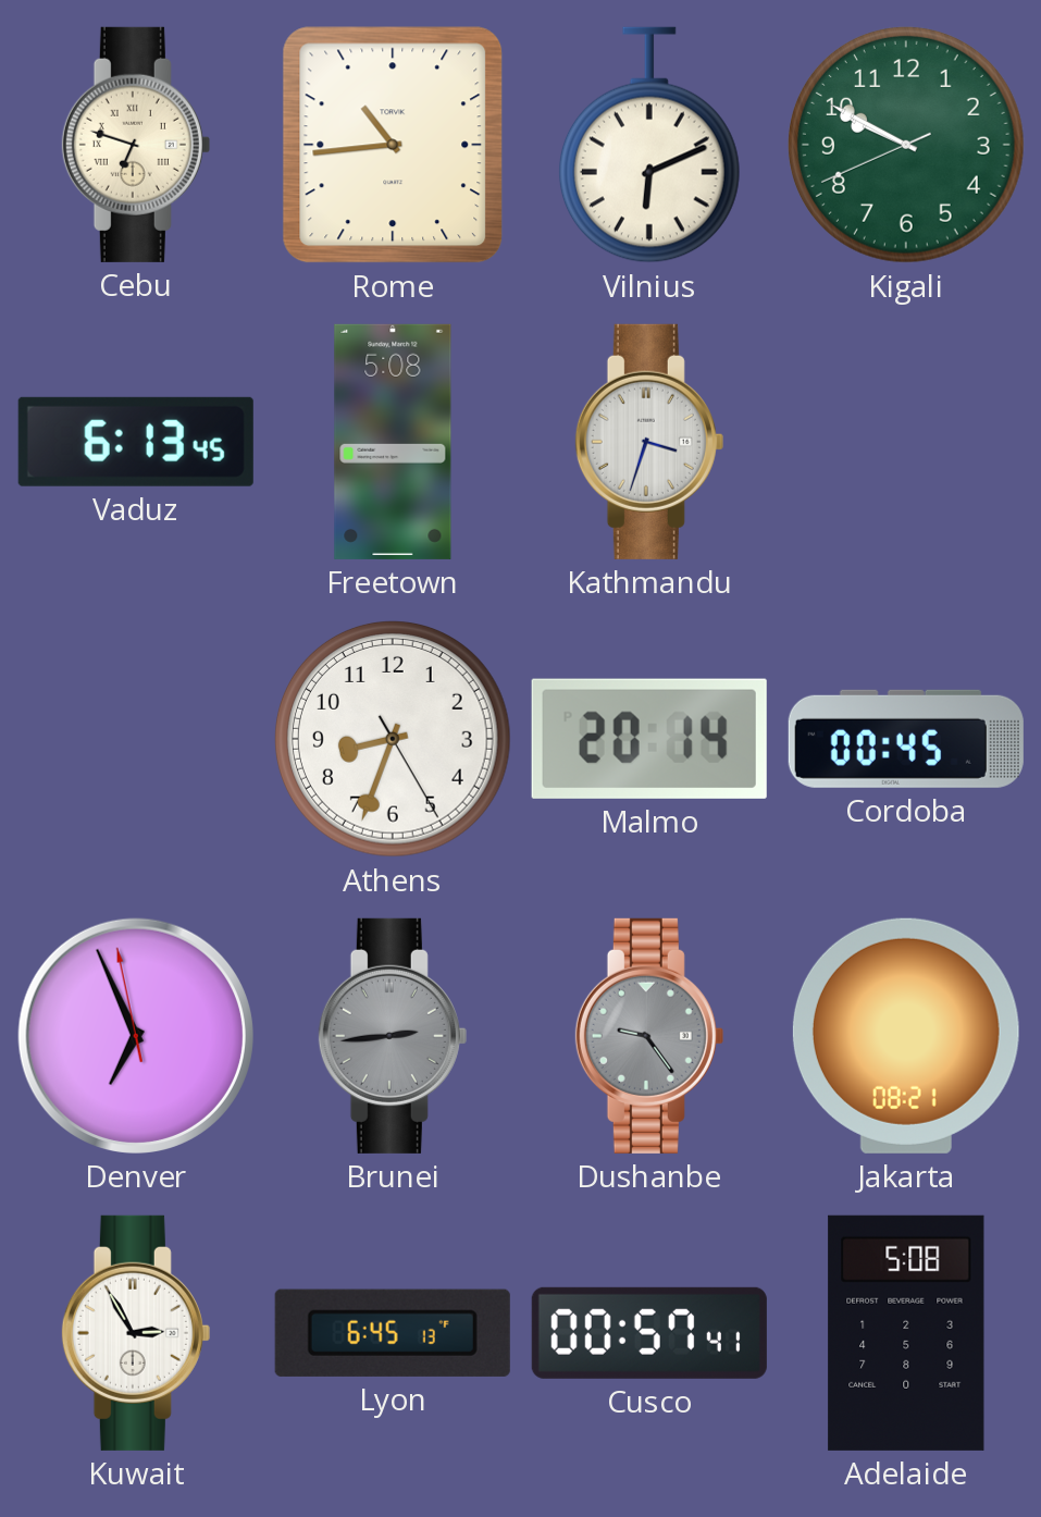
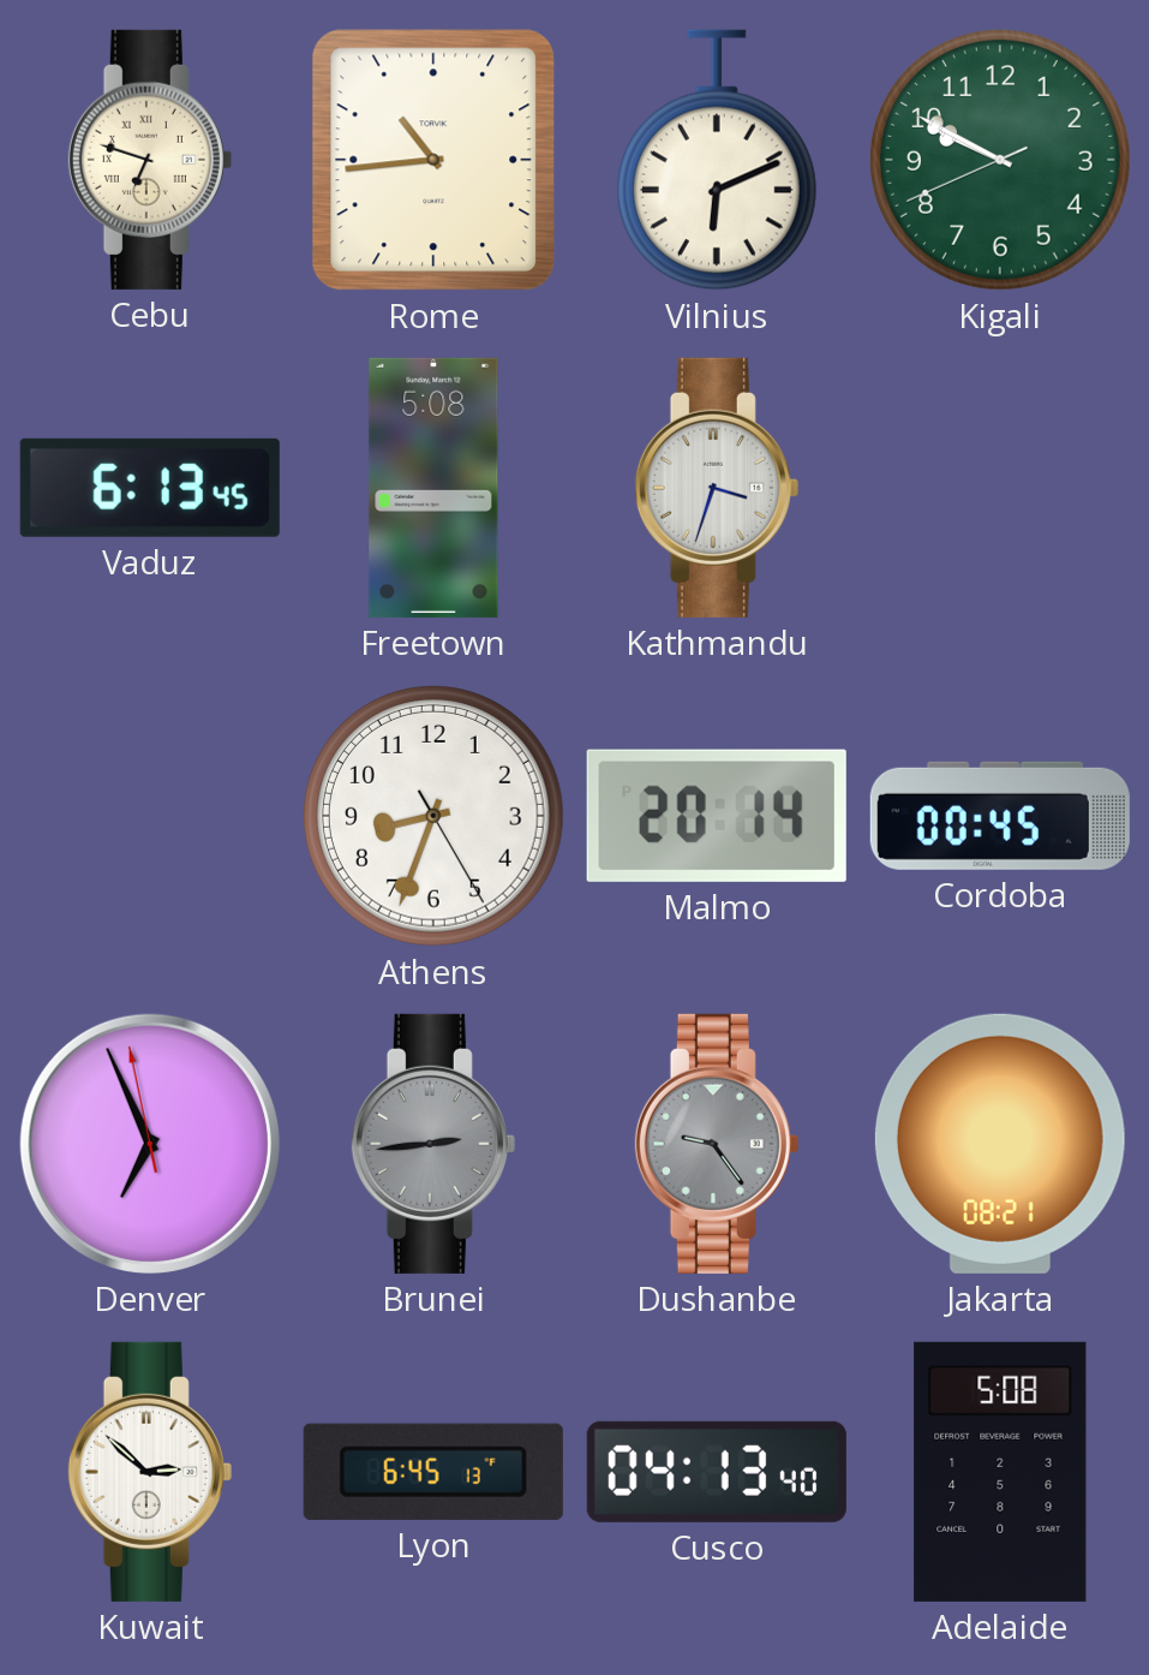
Kuwait: 2:55 -> 2:52
Cusco: 00:57 -> 04:13
